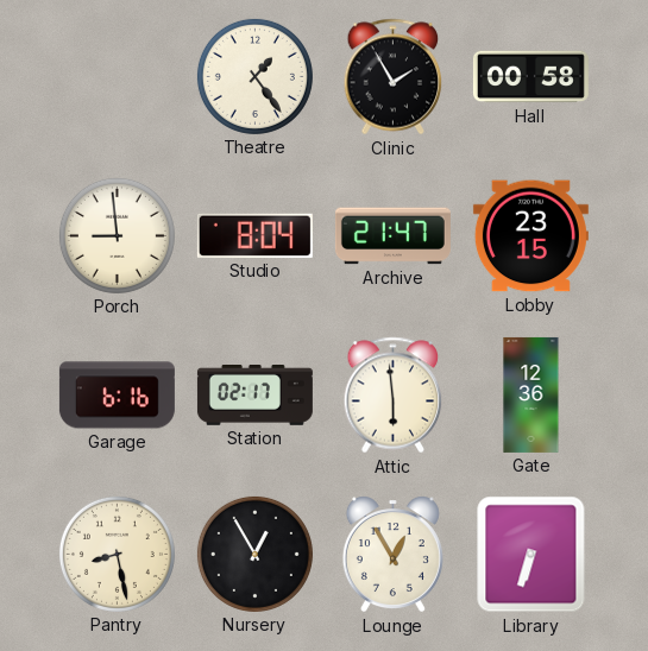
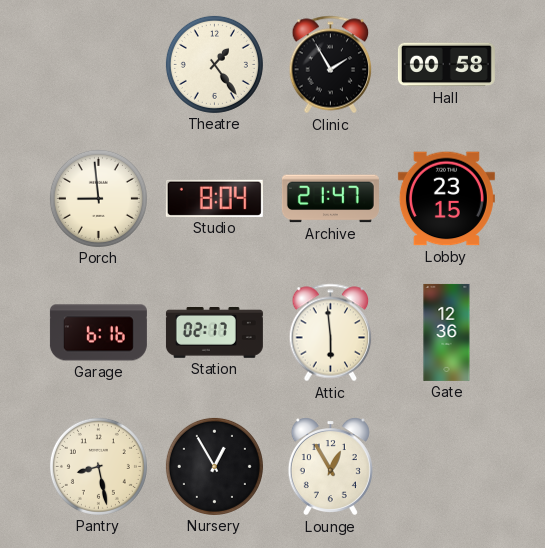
Library: 6:33 -> none
